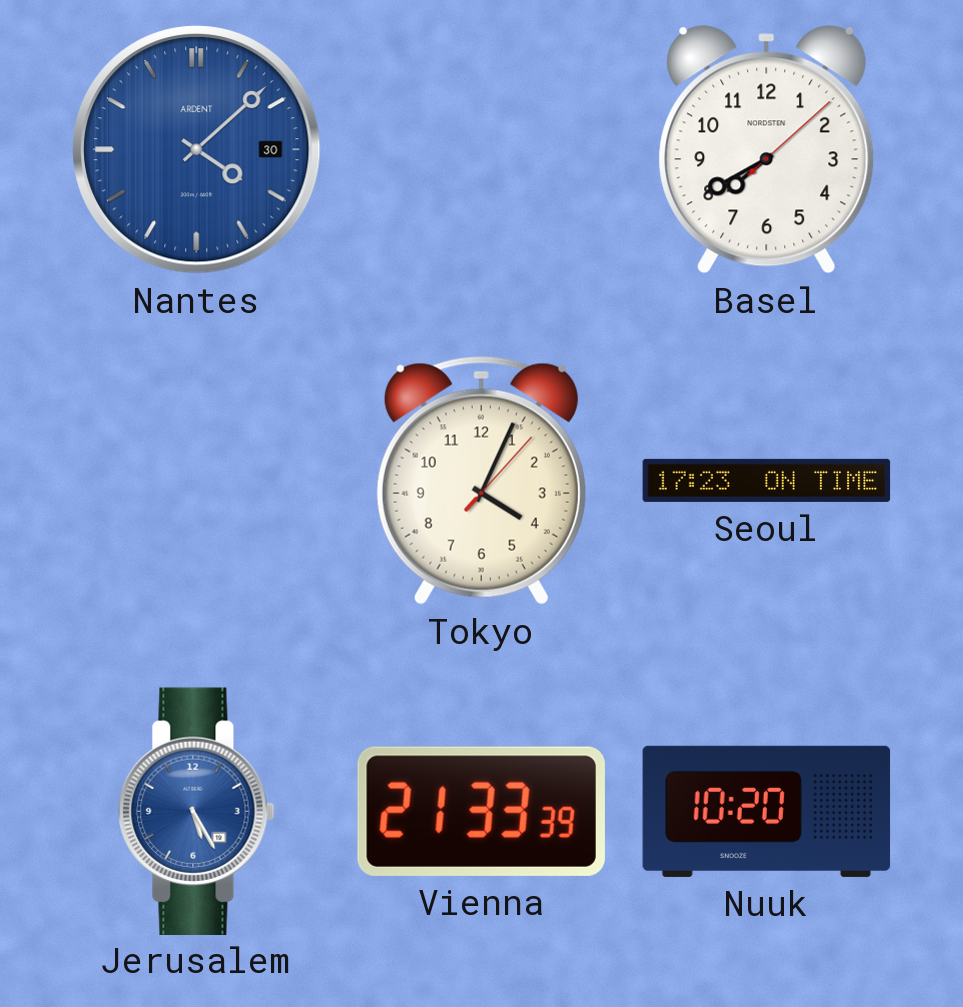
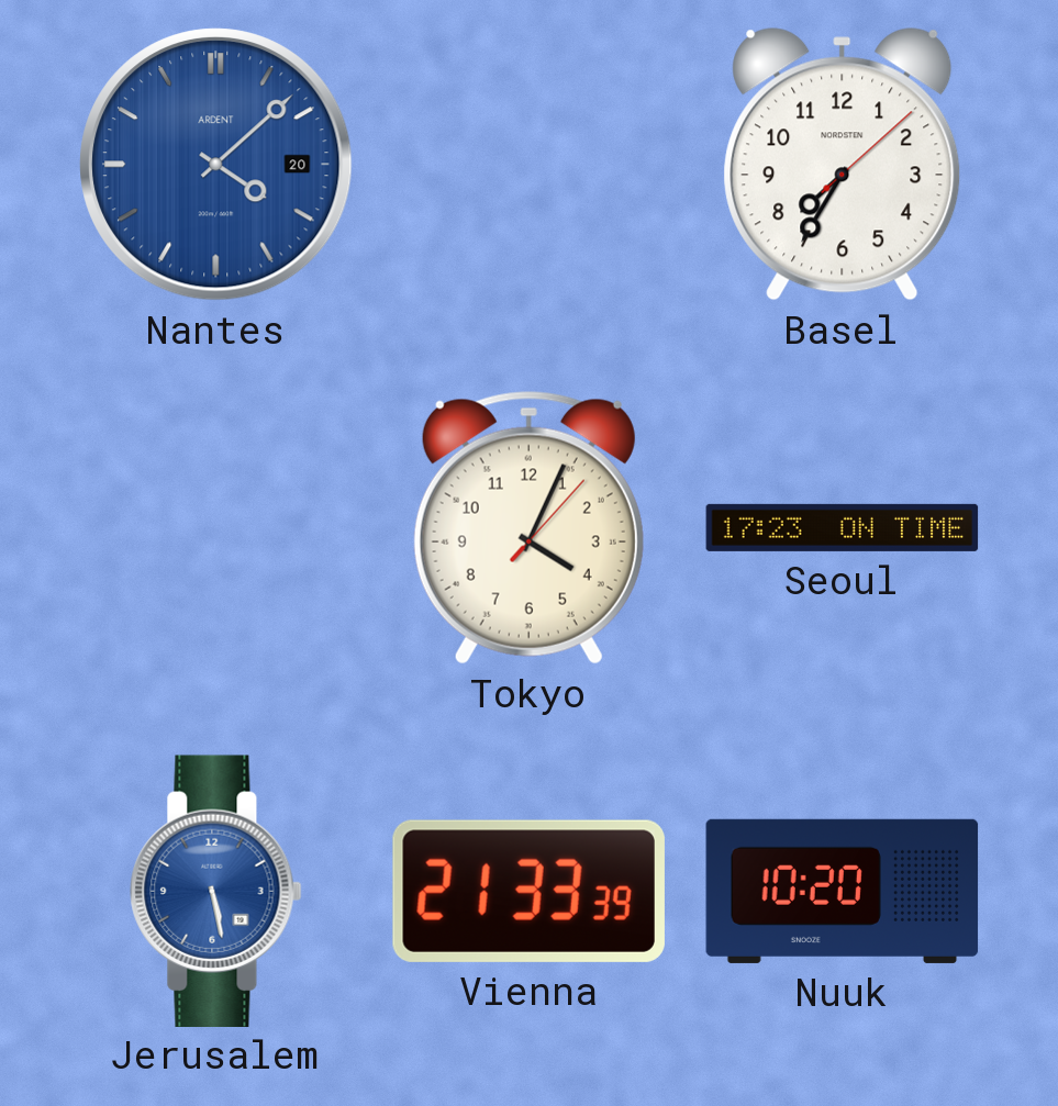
Nantes date: 30 -> 20
Basel: 7:40 -> 7:35
Jerusalem: 5:25 -> 5:28
